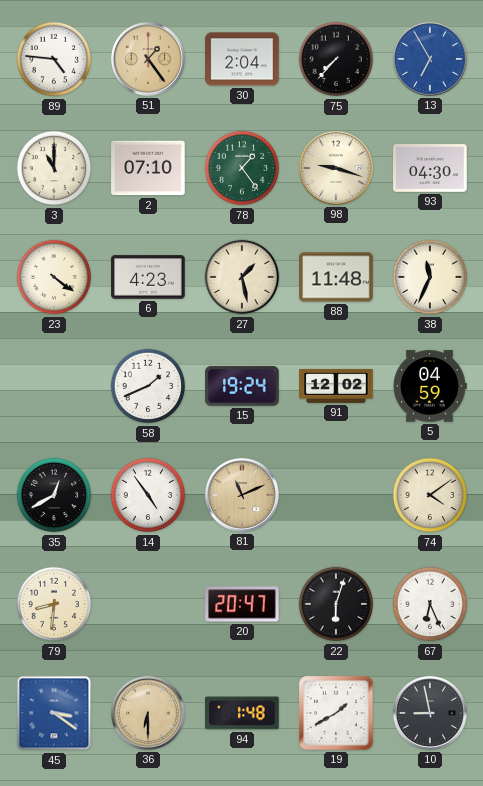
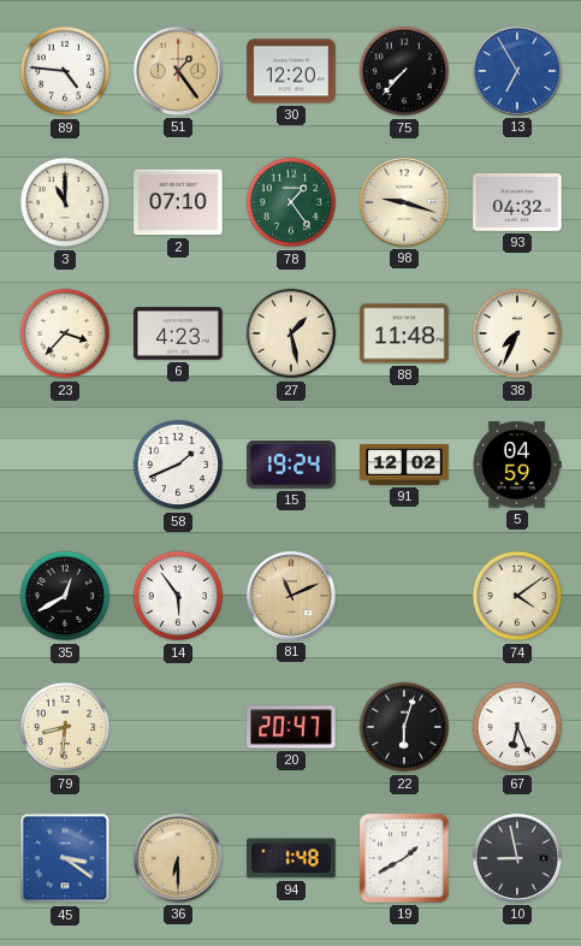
30: 2:04 -> 12:20
93: 04:30 -> 04:32
23: 4:21 -> 3:37
38: 11:34 -> 7:34
14: 4:54 -> 5:54
